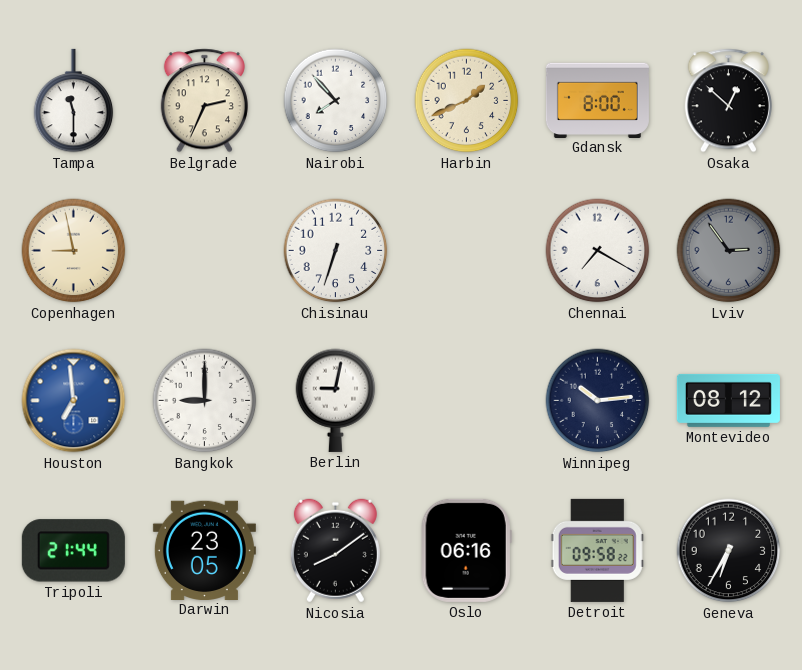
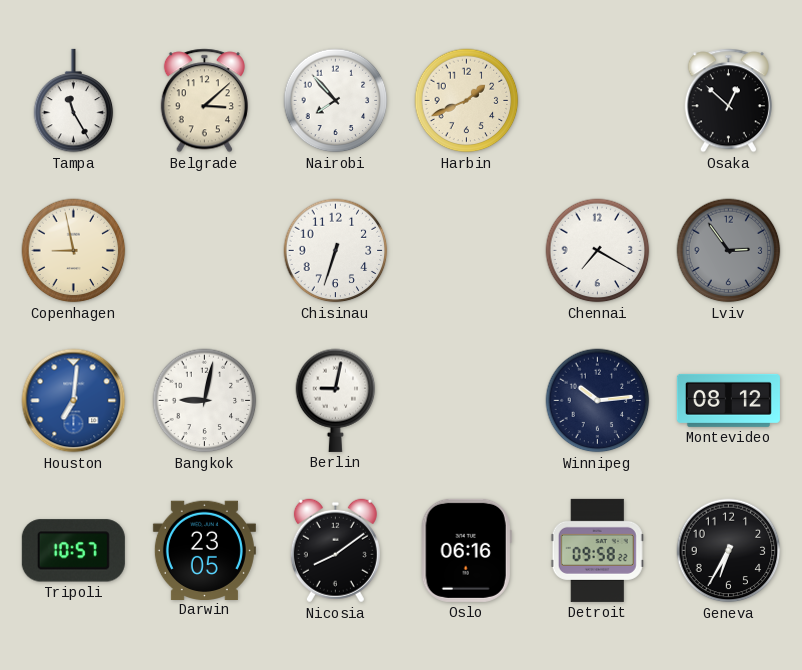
Tampa: 11:30 -> 11:25
Belgrade: 2:34 -> 3:08
Gdansk: 8:00 -> none
Houston: 6:59 -> 7:01
Bangkok: 9:00 -> 9:02
Tripoli: 21:44 -> 10:57
